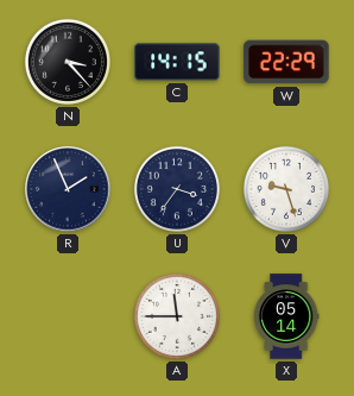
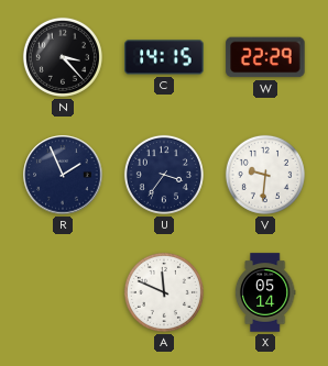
V: 9:27 -> 9:31
A: 11:45 -> 11:49
